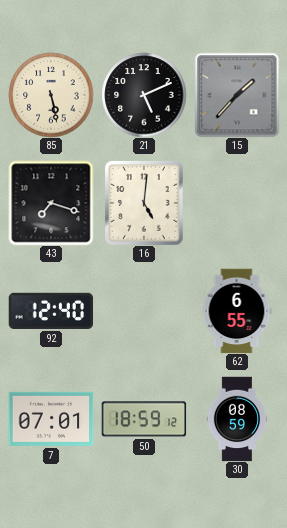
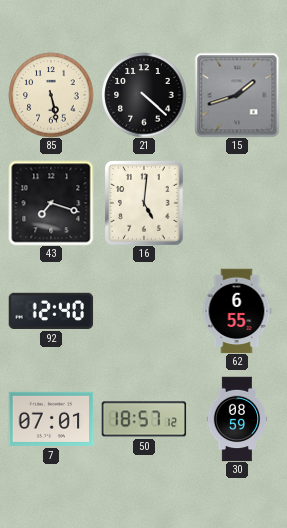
21: 5:11 -> 4:22
15: 1:37 -> 1:42
50: 18:59 -> 18:57
